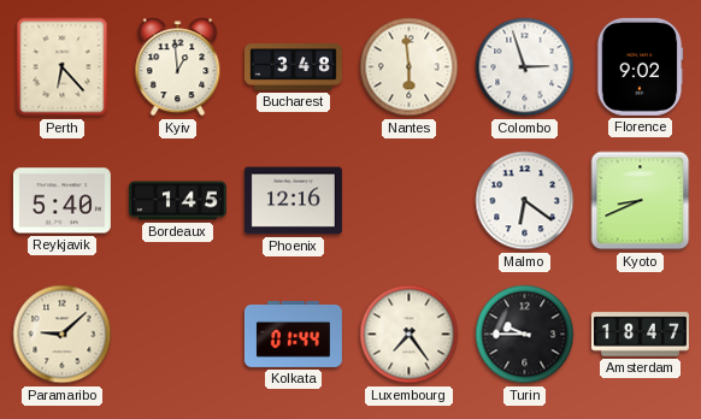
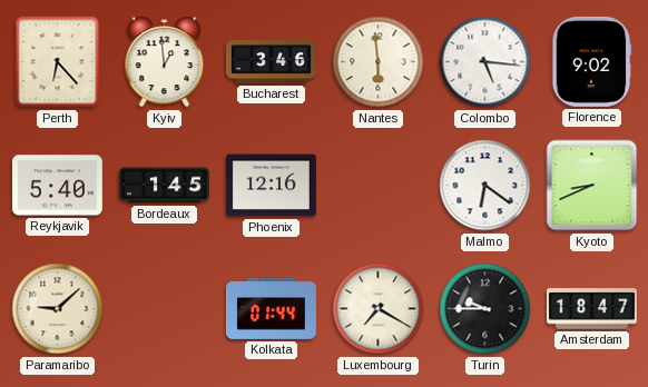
Bucharest: 3:48 -> 3:46
Colombo: 2:57 -> 5:16
Luxembourg: 7:24 -> 7:20
